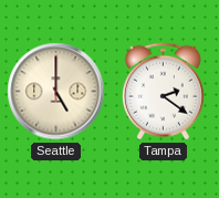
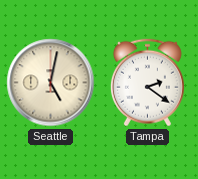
Seattle: 5:00 -> 5:02
